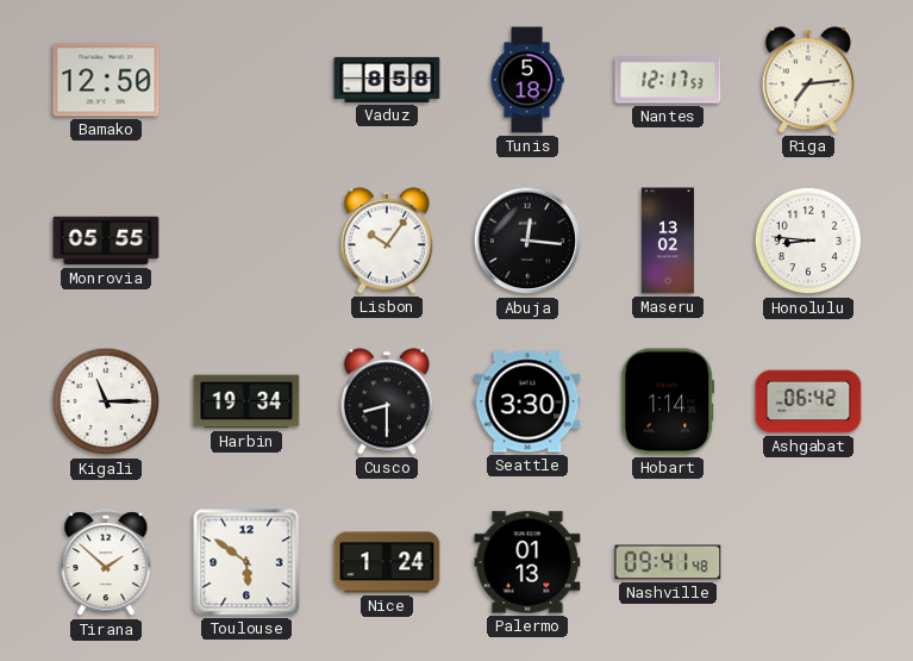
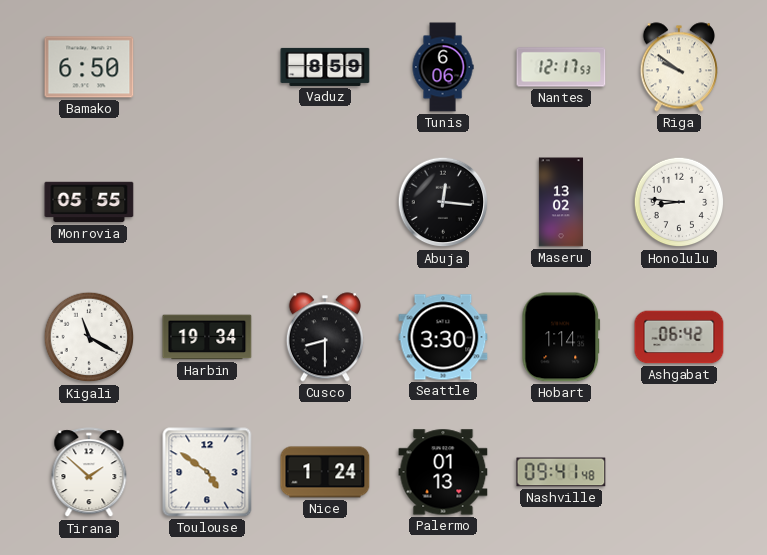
Bamako: 12:50 -> 6:50
Vaduz: 8:58 -> 8:59
Tunis: 5:18 -> 6:06
Riga: 7:14 -> 9:51
Lisbon: 10:06 -> none
Kigali: 11:15 -> 11:20
Toulouse: 5:51 -> 4:51
